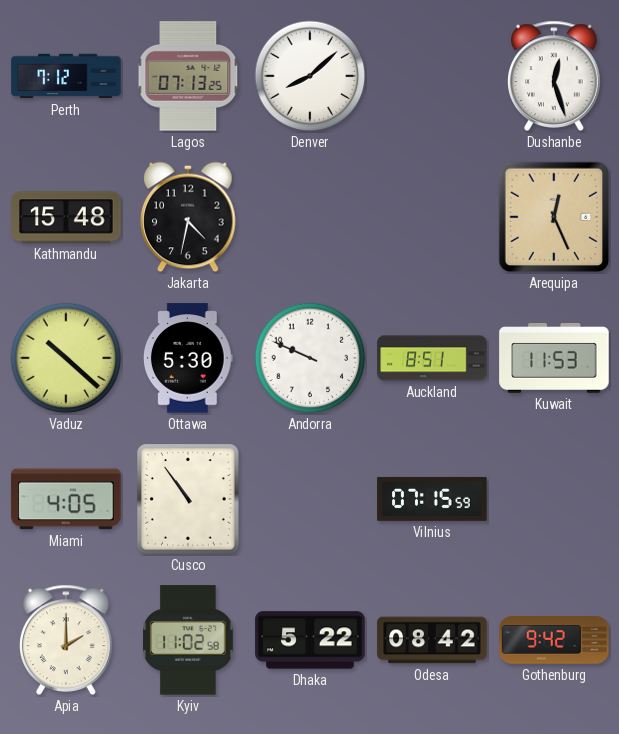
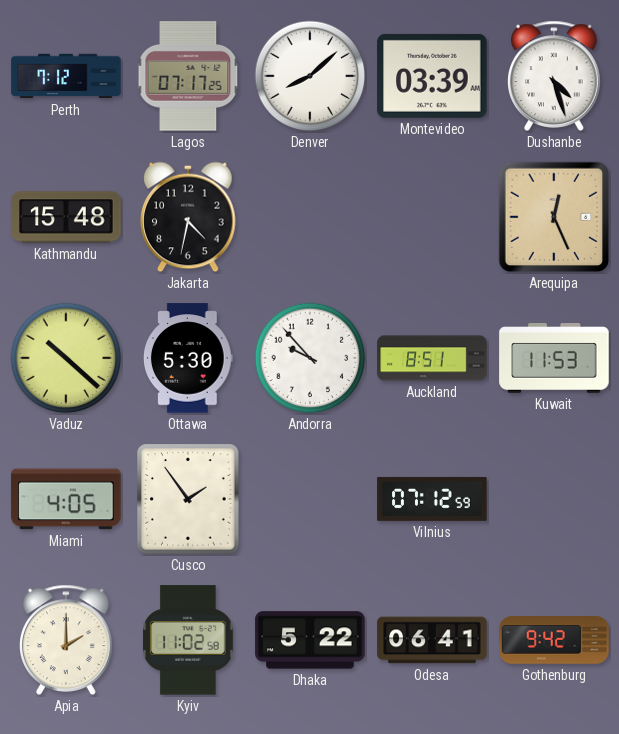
Lagos: 07:13 -> 07:17
Montevideo: none -> 03:39
Dushanbe: 12:27 -> 4:27
Andorra: 9:49 -> 9:53
Cusco: 10:54 -> 1:54
Vilnius: 07:15 -> 07:12
Odesa: 08:42 -> 06:41
